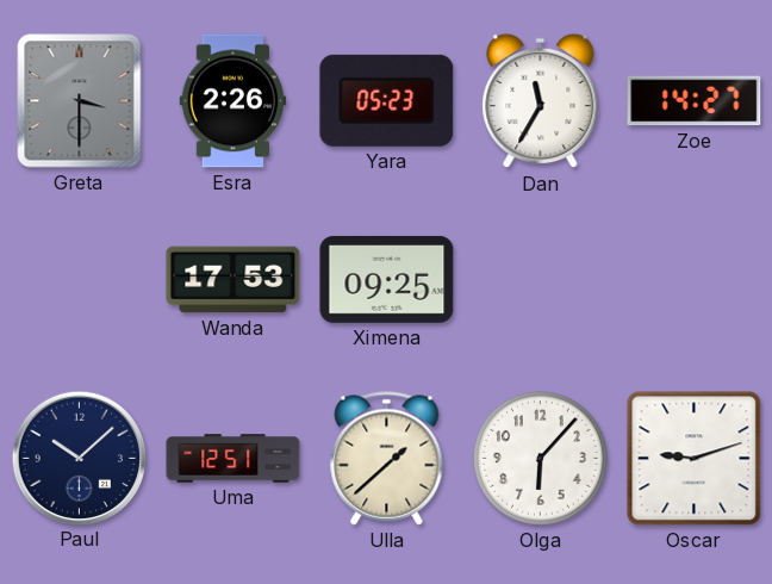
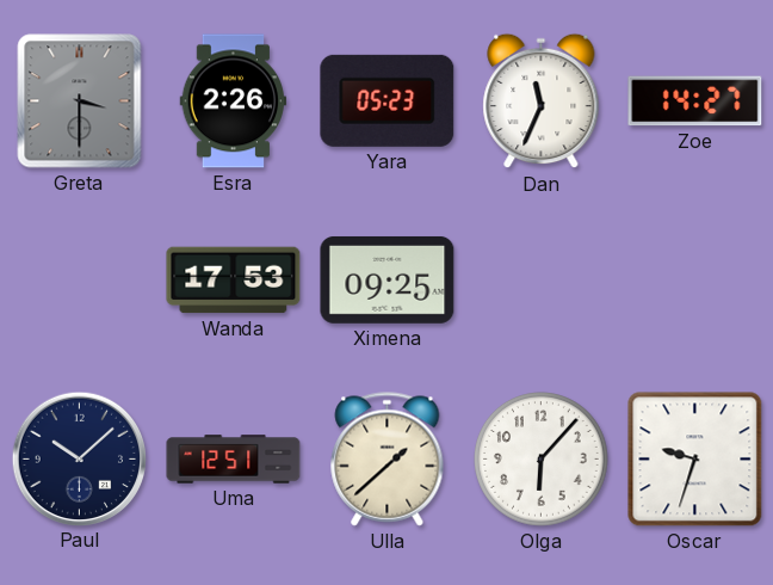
Dan: 11:35 -> 11:34
Oscar: 9:12 -> 9:33
